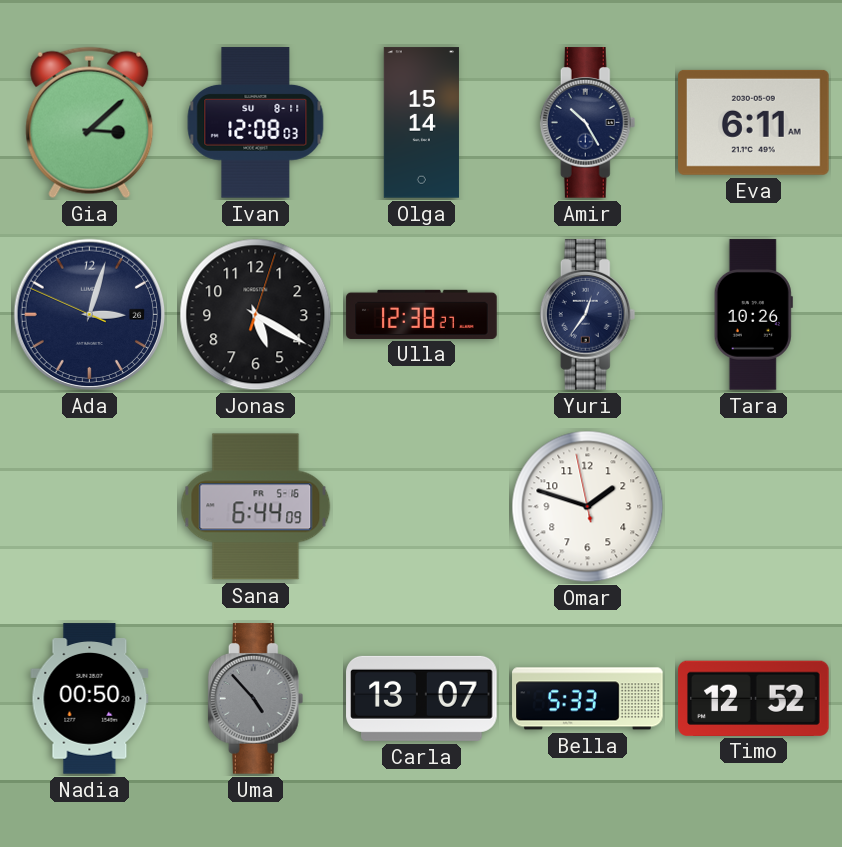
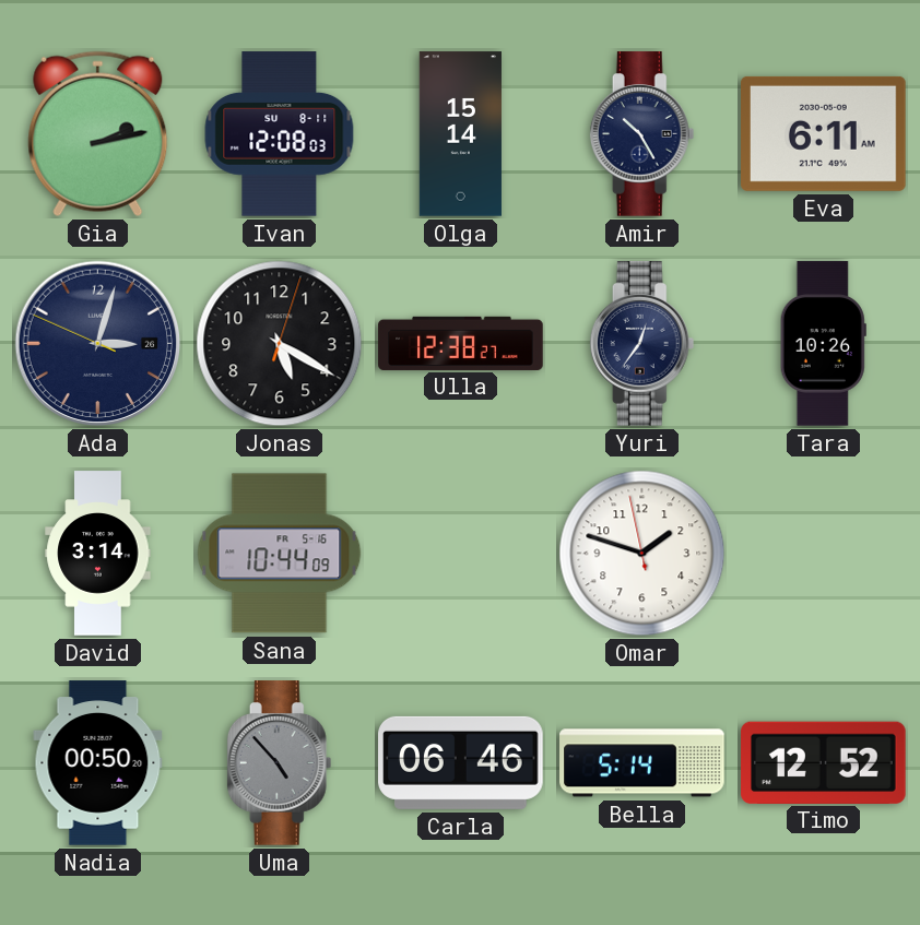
Gia: 3:08 -> 2:13
David: none -> 3:14
Sana: 6:44 -> 10:44
Carla: 13:07 -> 06:46
Bella: 5:33 -> 5:14
